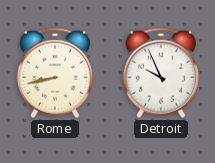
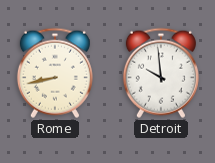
Detroit: 9:56 -> 9:59
